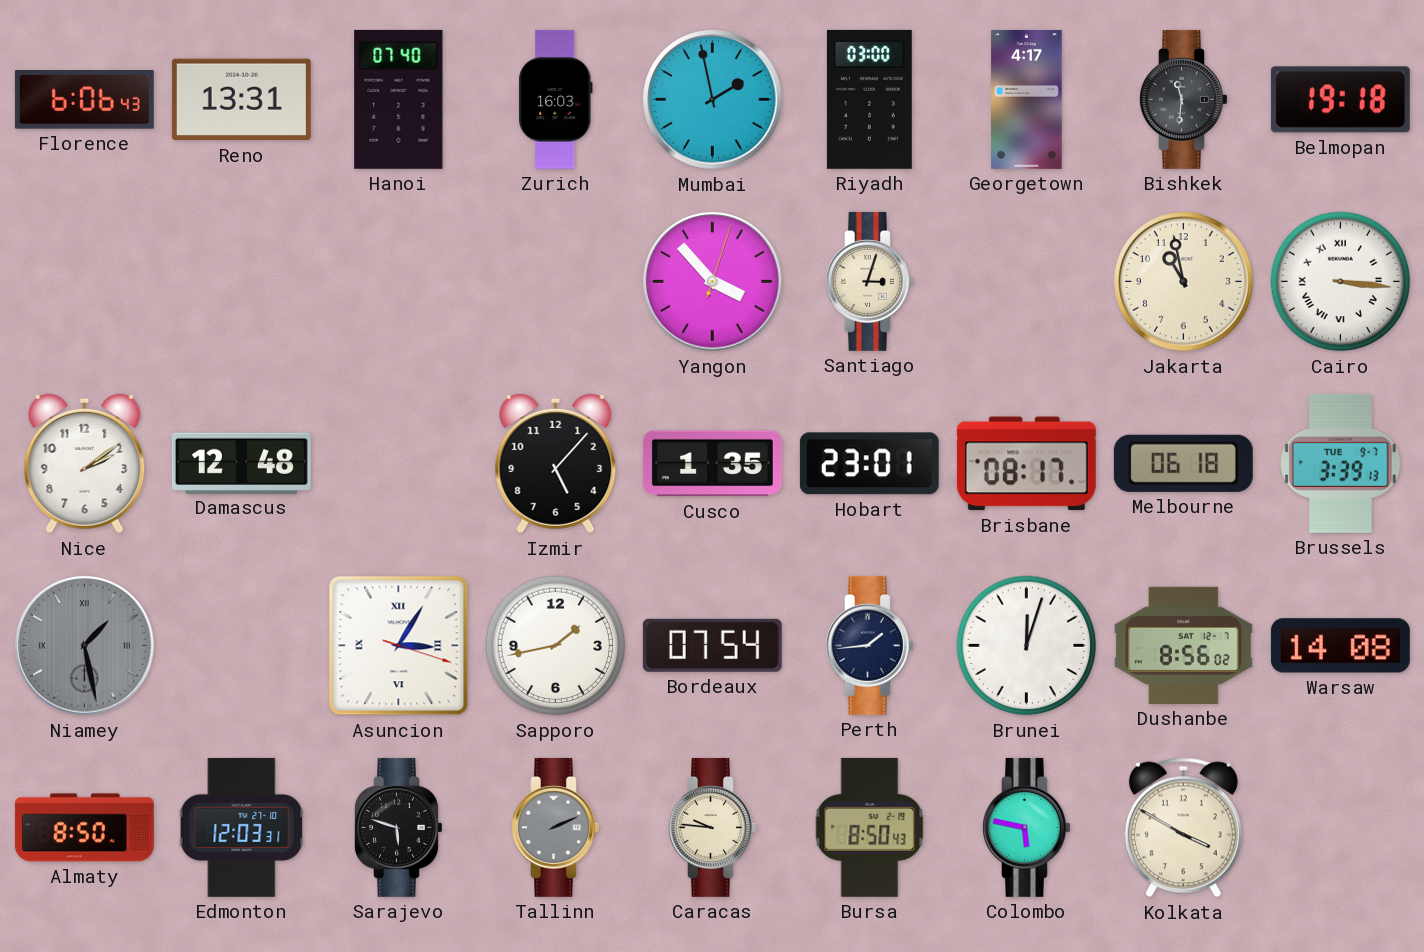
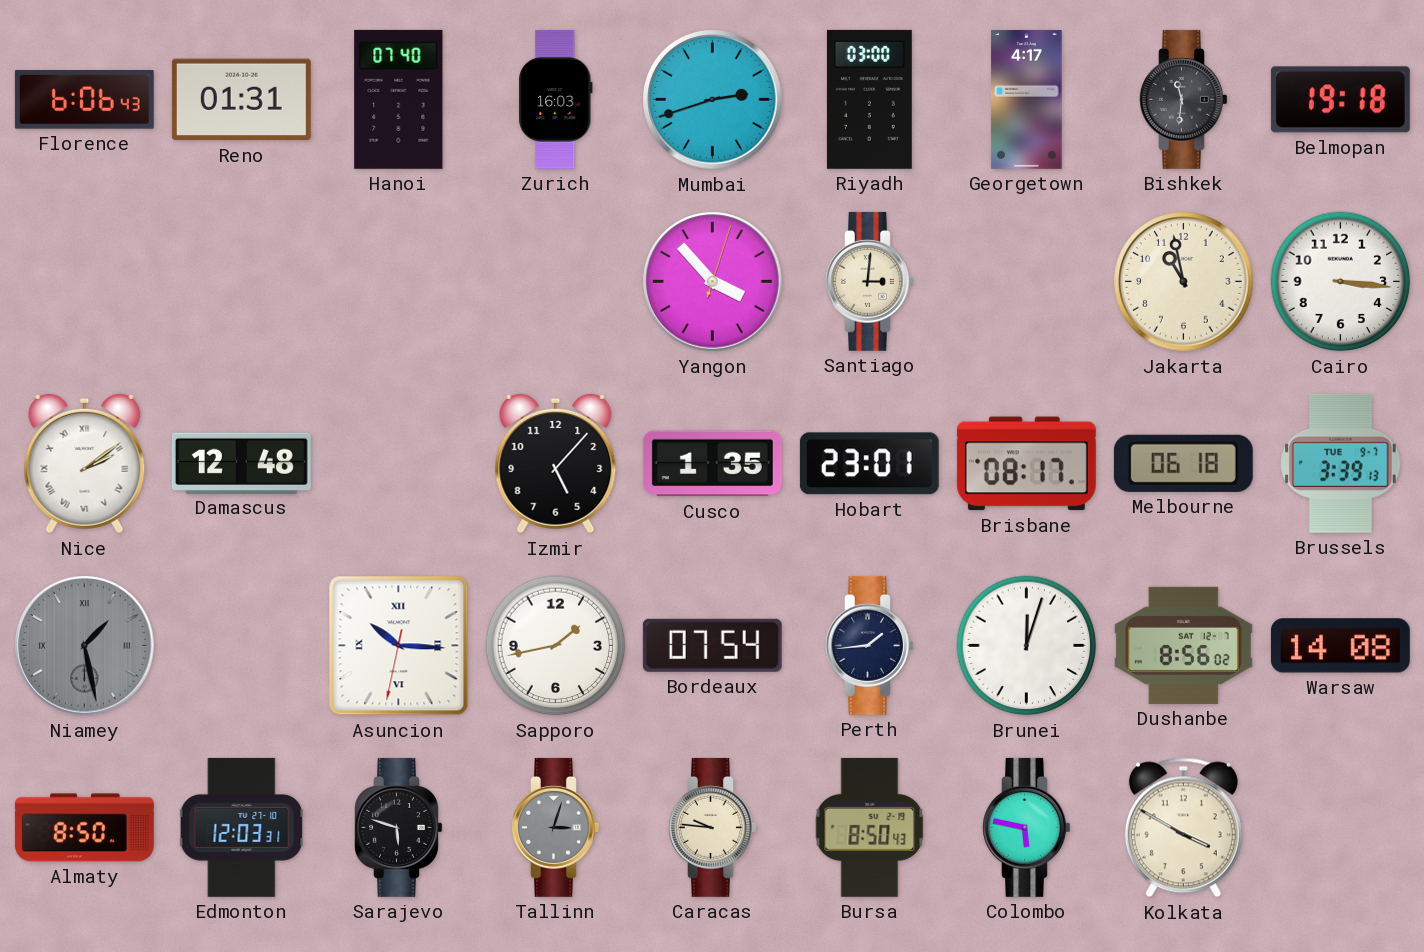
Reno: 13:31 -> 01:31
Mumbai: 1:58 -> 2:42
Santiago: 3:03 -> 3:01
Cairo numerals: Roman -> Arabic
Nice numerals: Arabic -> Roman
Asuncion: 3:05 -> 10:15
Tallinn: 2:11 -> 3:03
